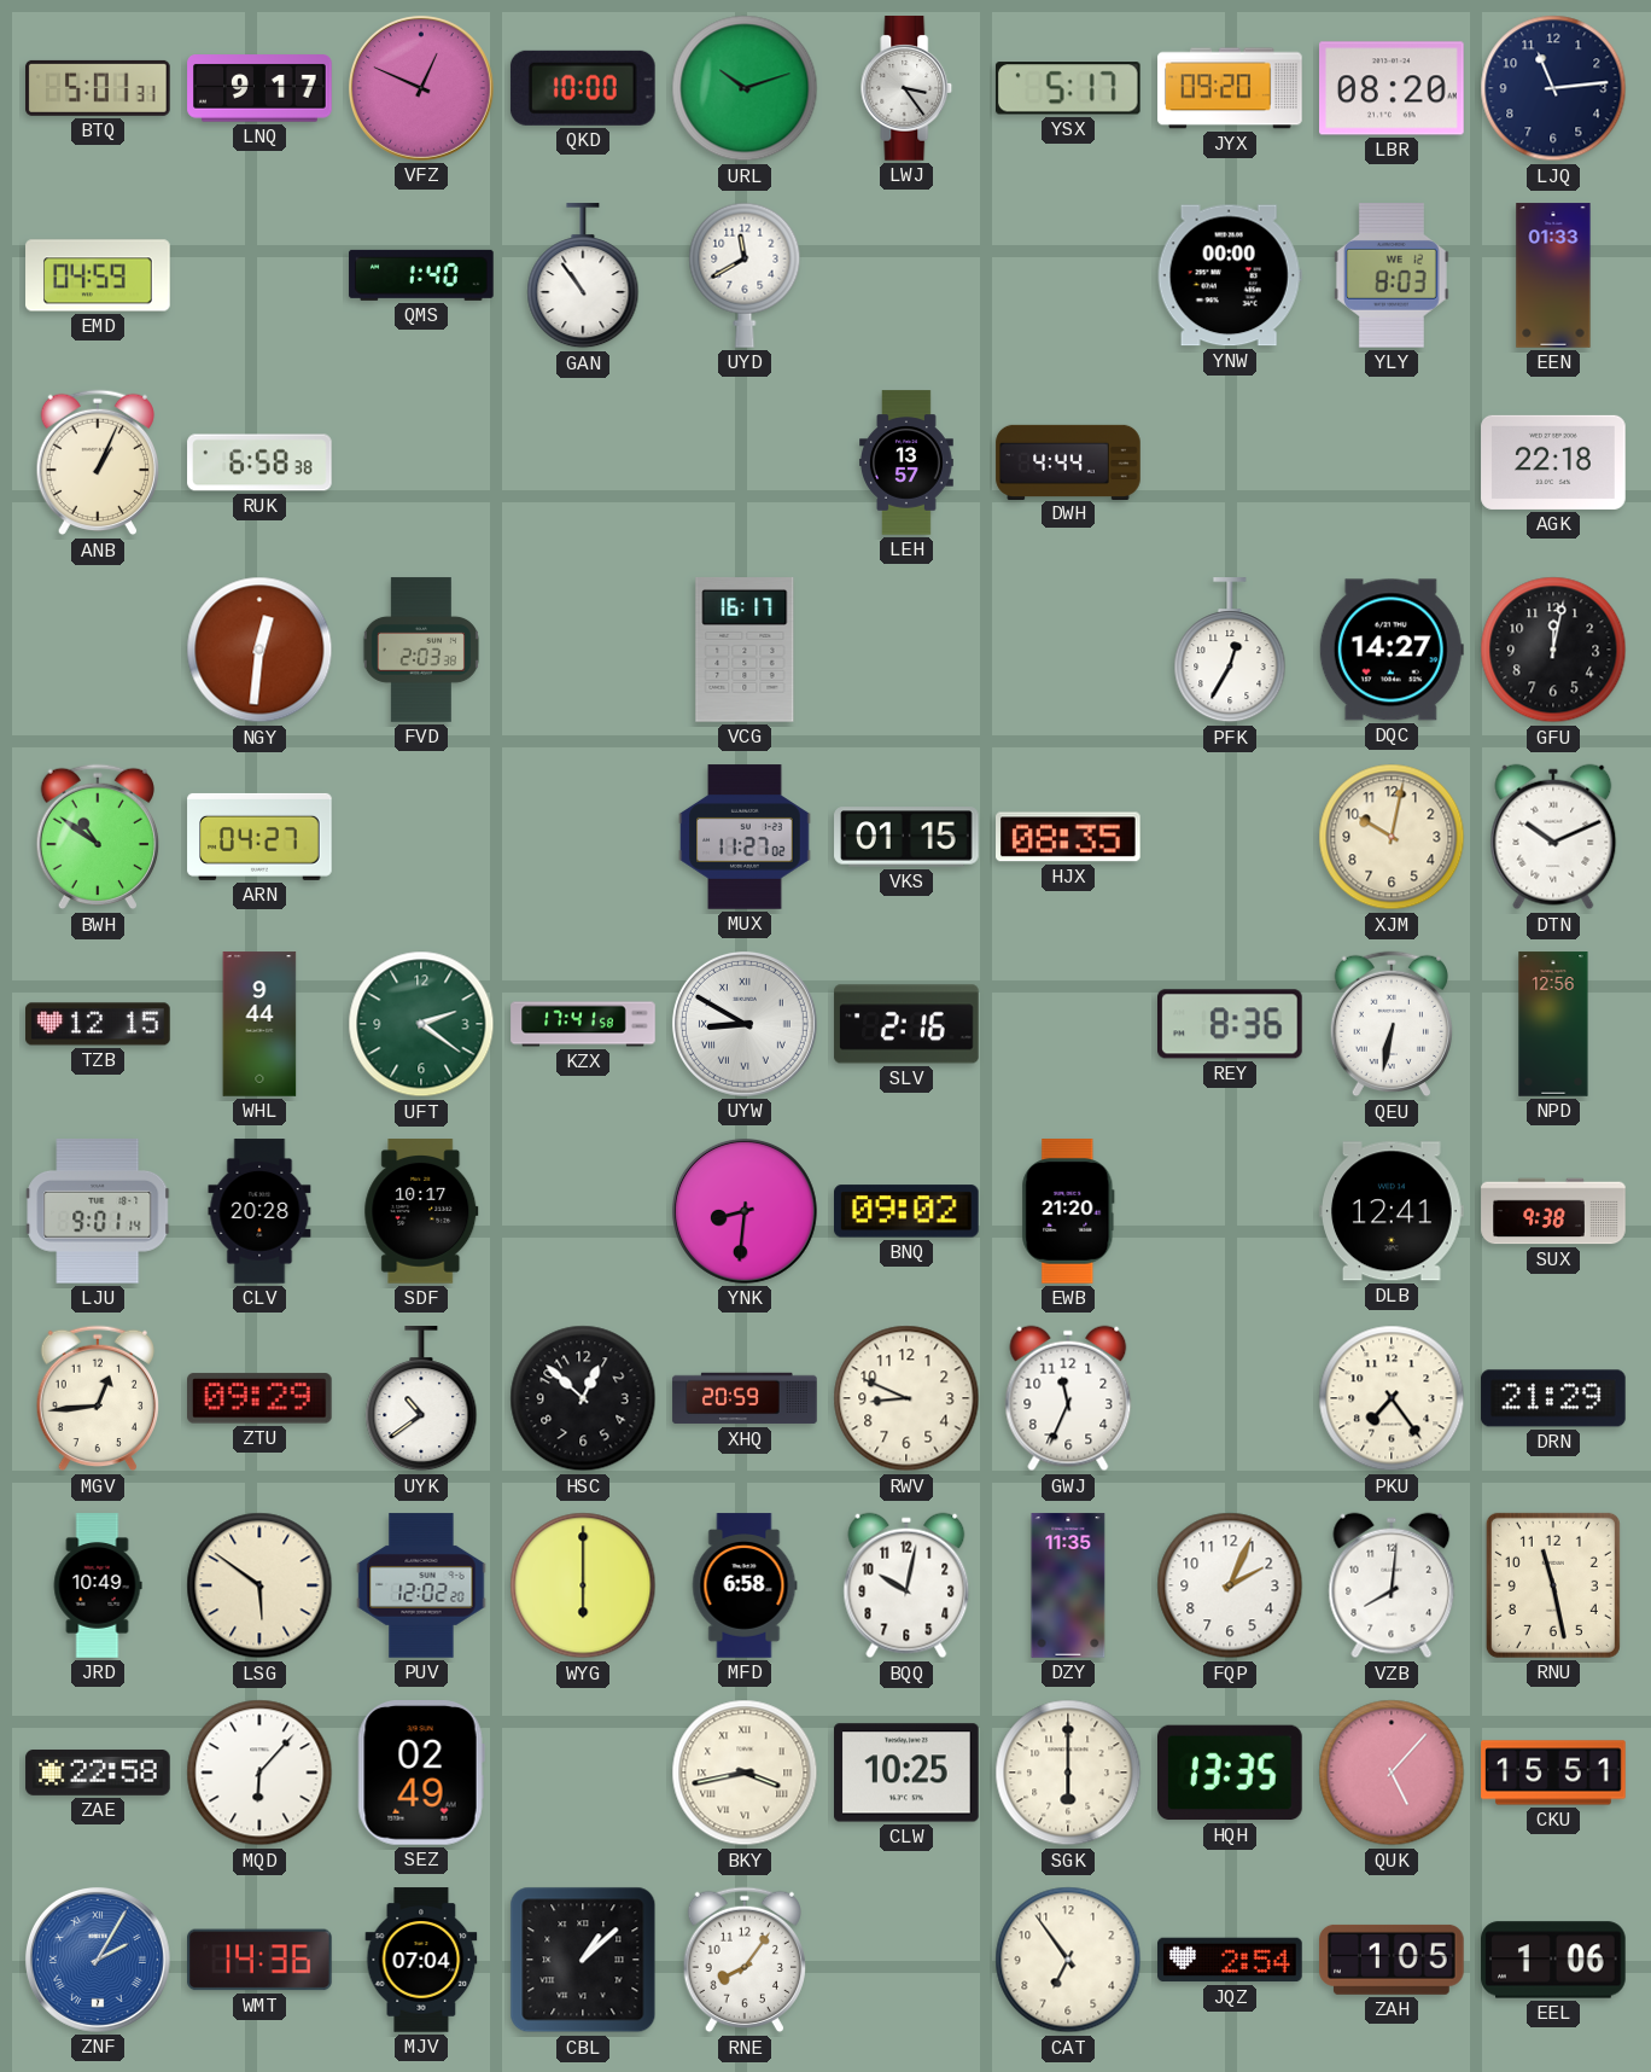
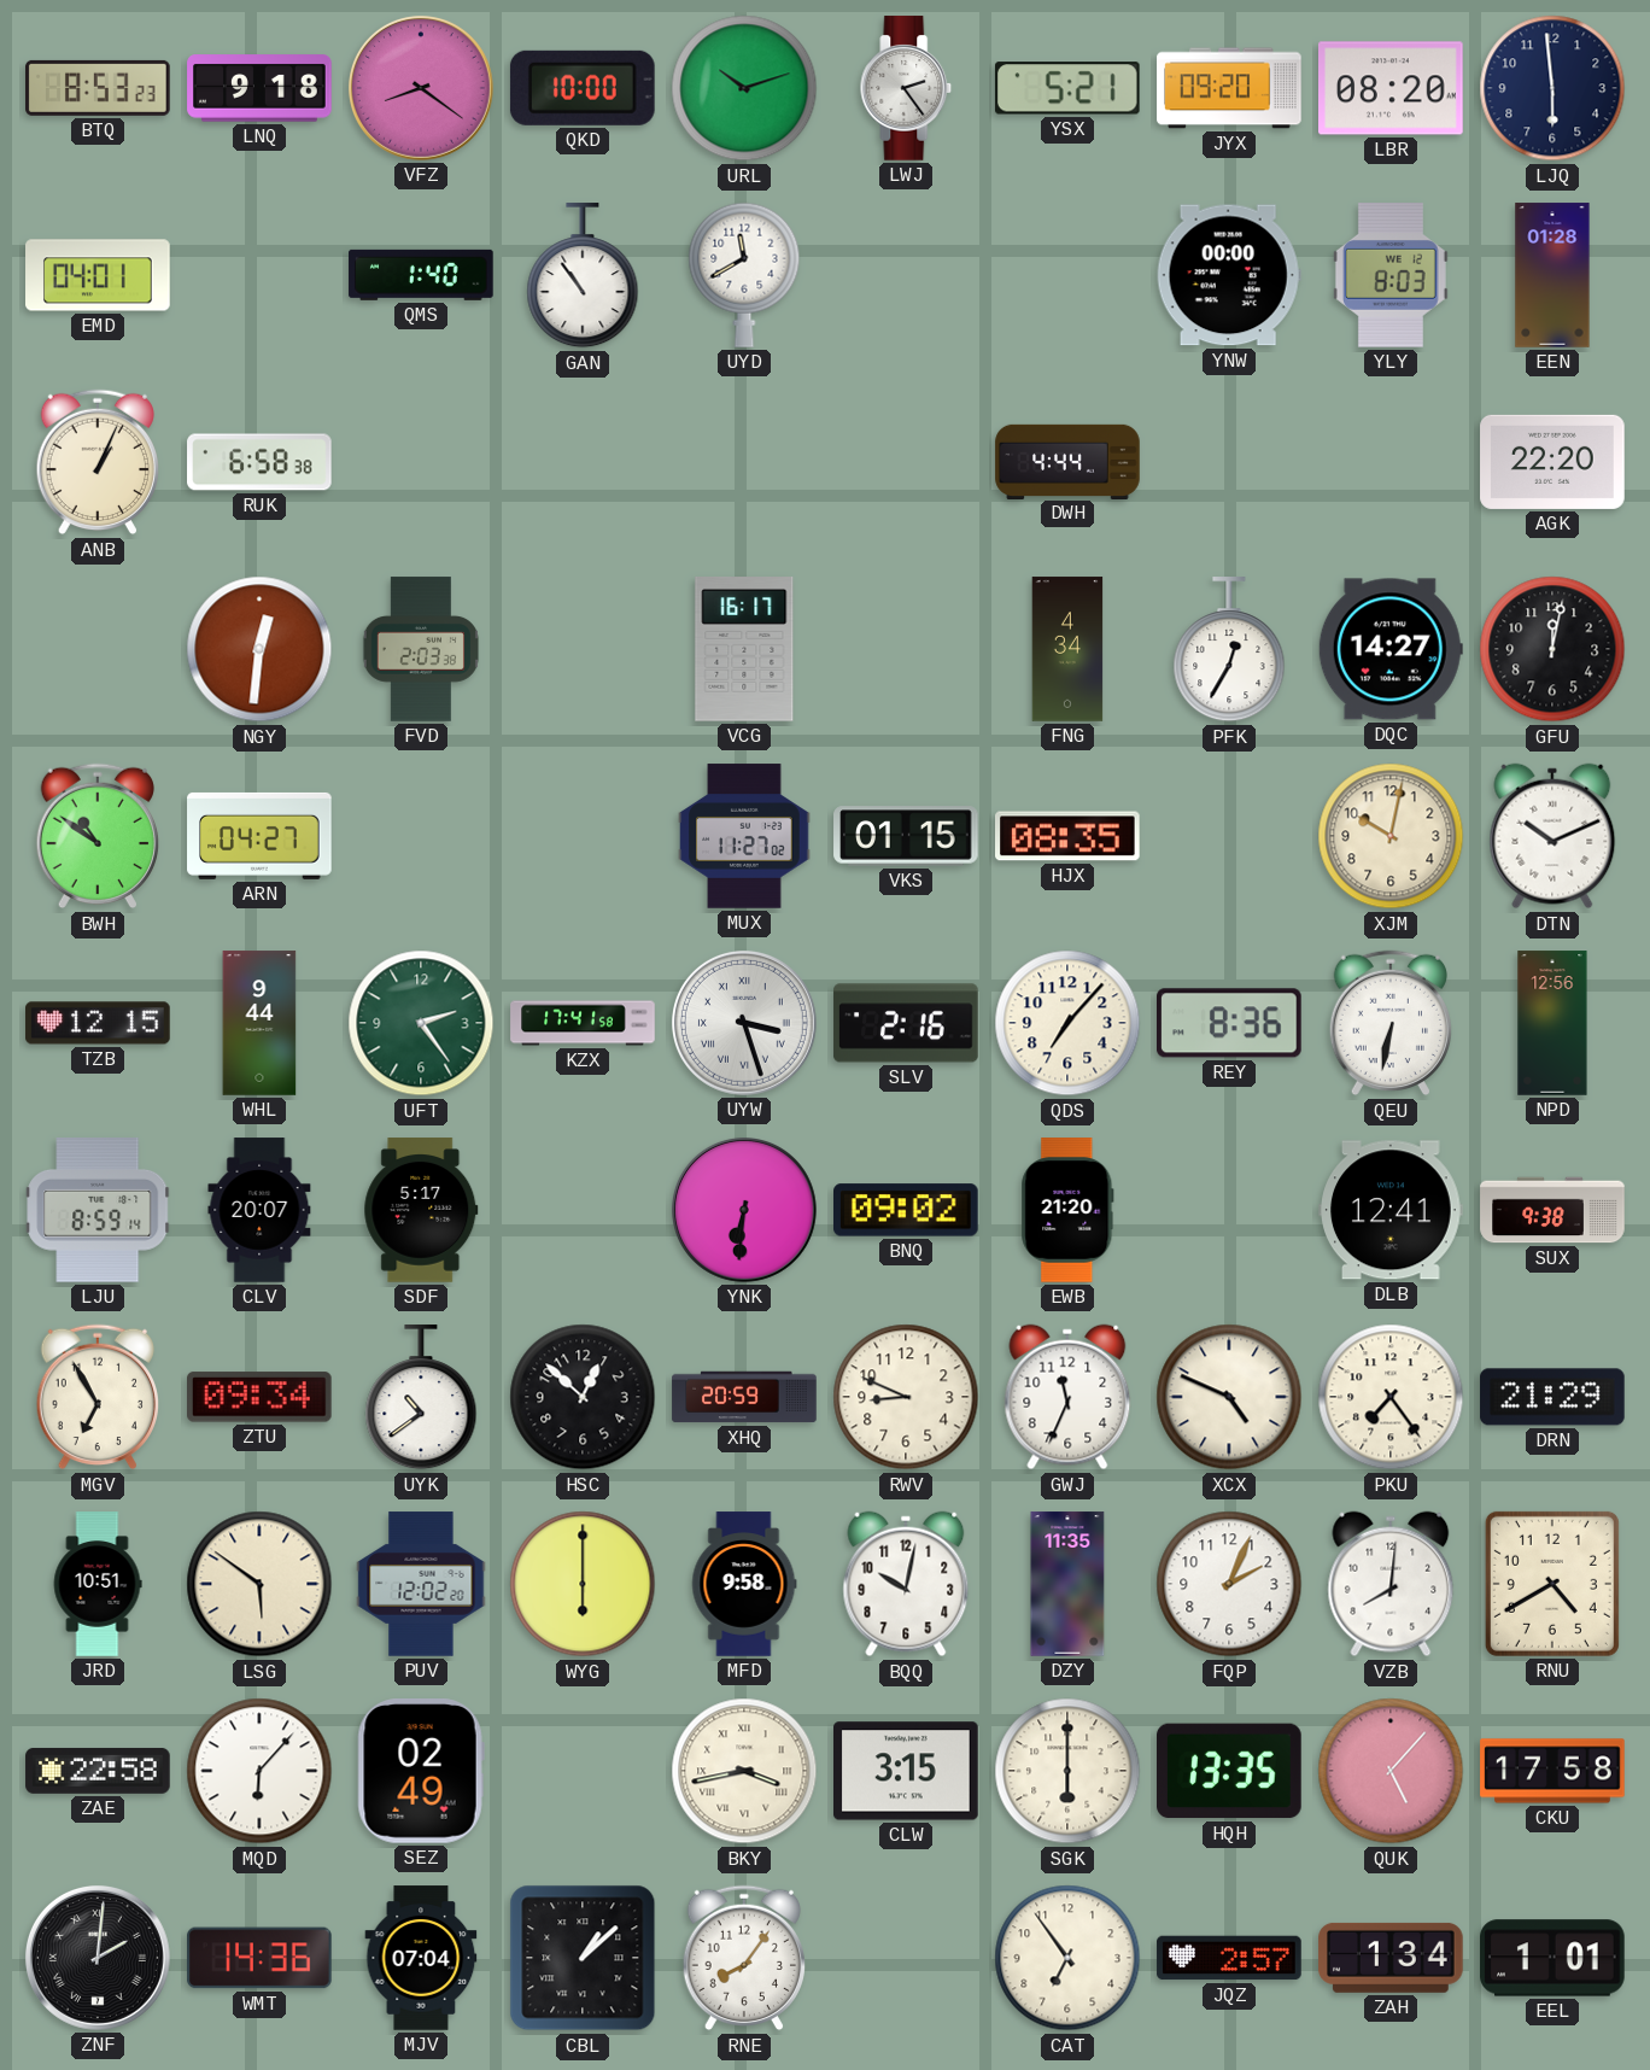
BTQ: 5:01 -> 8:53
LNQ: 9:17 -> 9:18
VFZ: 12:49 -> 8:21
LWJ: 3:24 -> 2:24
YSX: 5:17 -> 5:21
LJQ: 11:14 -> 5:59
EMD: 04:59 -> 04:01
EEN: 01:33 -> 01:28
LEH: 13:57 -> none
AGK: 22:18 -> 22:20
FNG: none -> 4:34
UFT: 2:21 -> 2:24
UYW: 8:50 -> 3:27
QDS: none -> 7:07
LJU: 9:01 -> 8:59
CLV: 20:28 -> 20:07
SDF: 10:17 -> 5:17
YNK: 8:31 -> 6:31
MGV: 12:44 -> 6:55
ZTU: 09:29 -> 09:34
XCX: none -> 4:49
JRD: 10:49 -> 10:51
MFD: 6:58 -> 9:58
RNU: 11:28 -> 4:40
CLW: 10:25 -> 3:15
CKU: 15:51 -> 17:58
ZNF: 2:05 -> 2:01
ZNF dial: blue -> black
JQZ: 2:54 -> 2:57
ZAH: 1:05 -> 1:34
EEL: 1:06 -> 1:01
